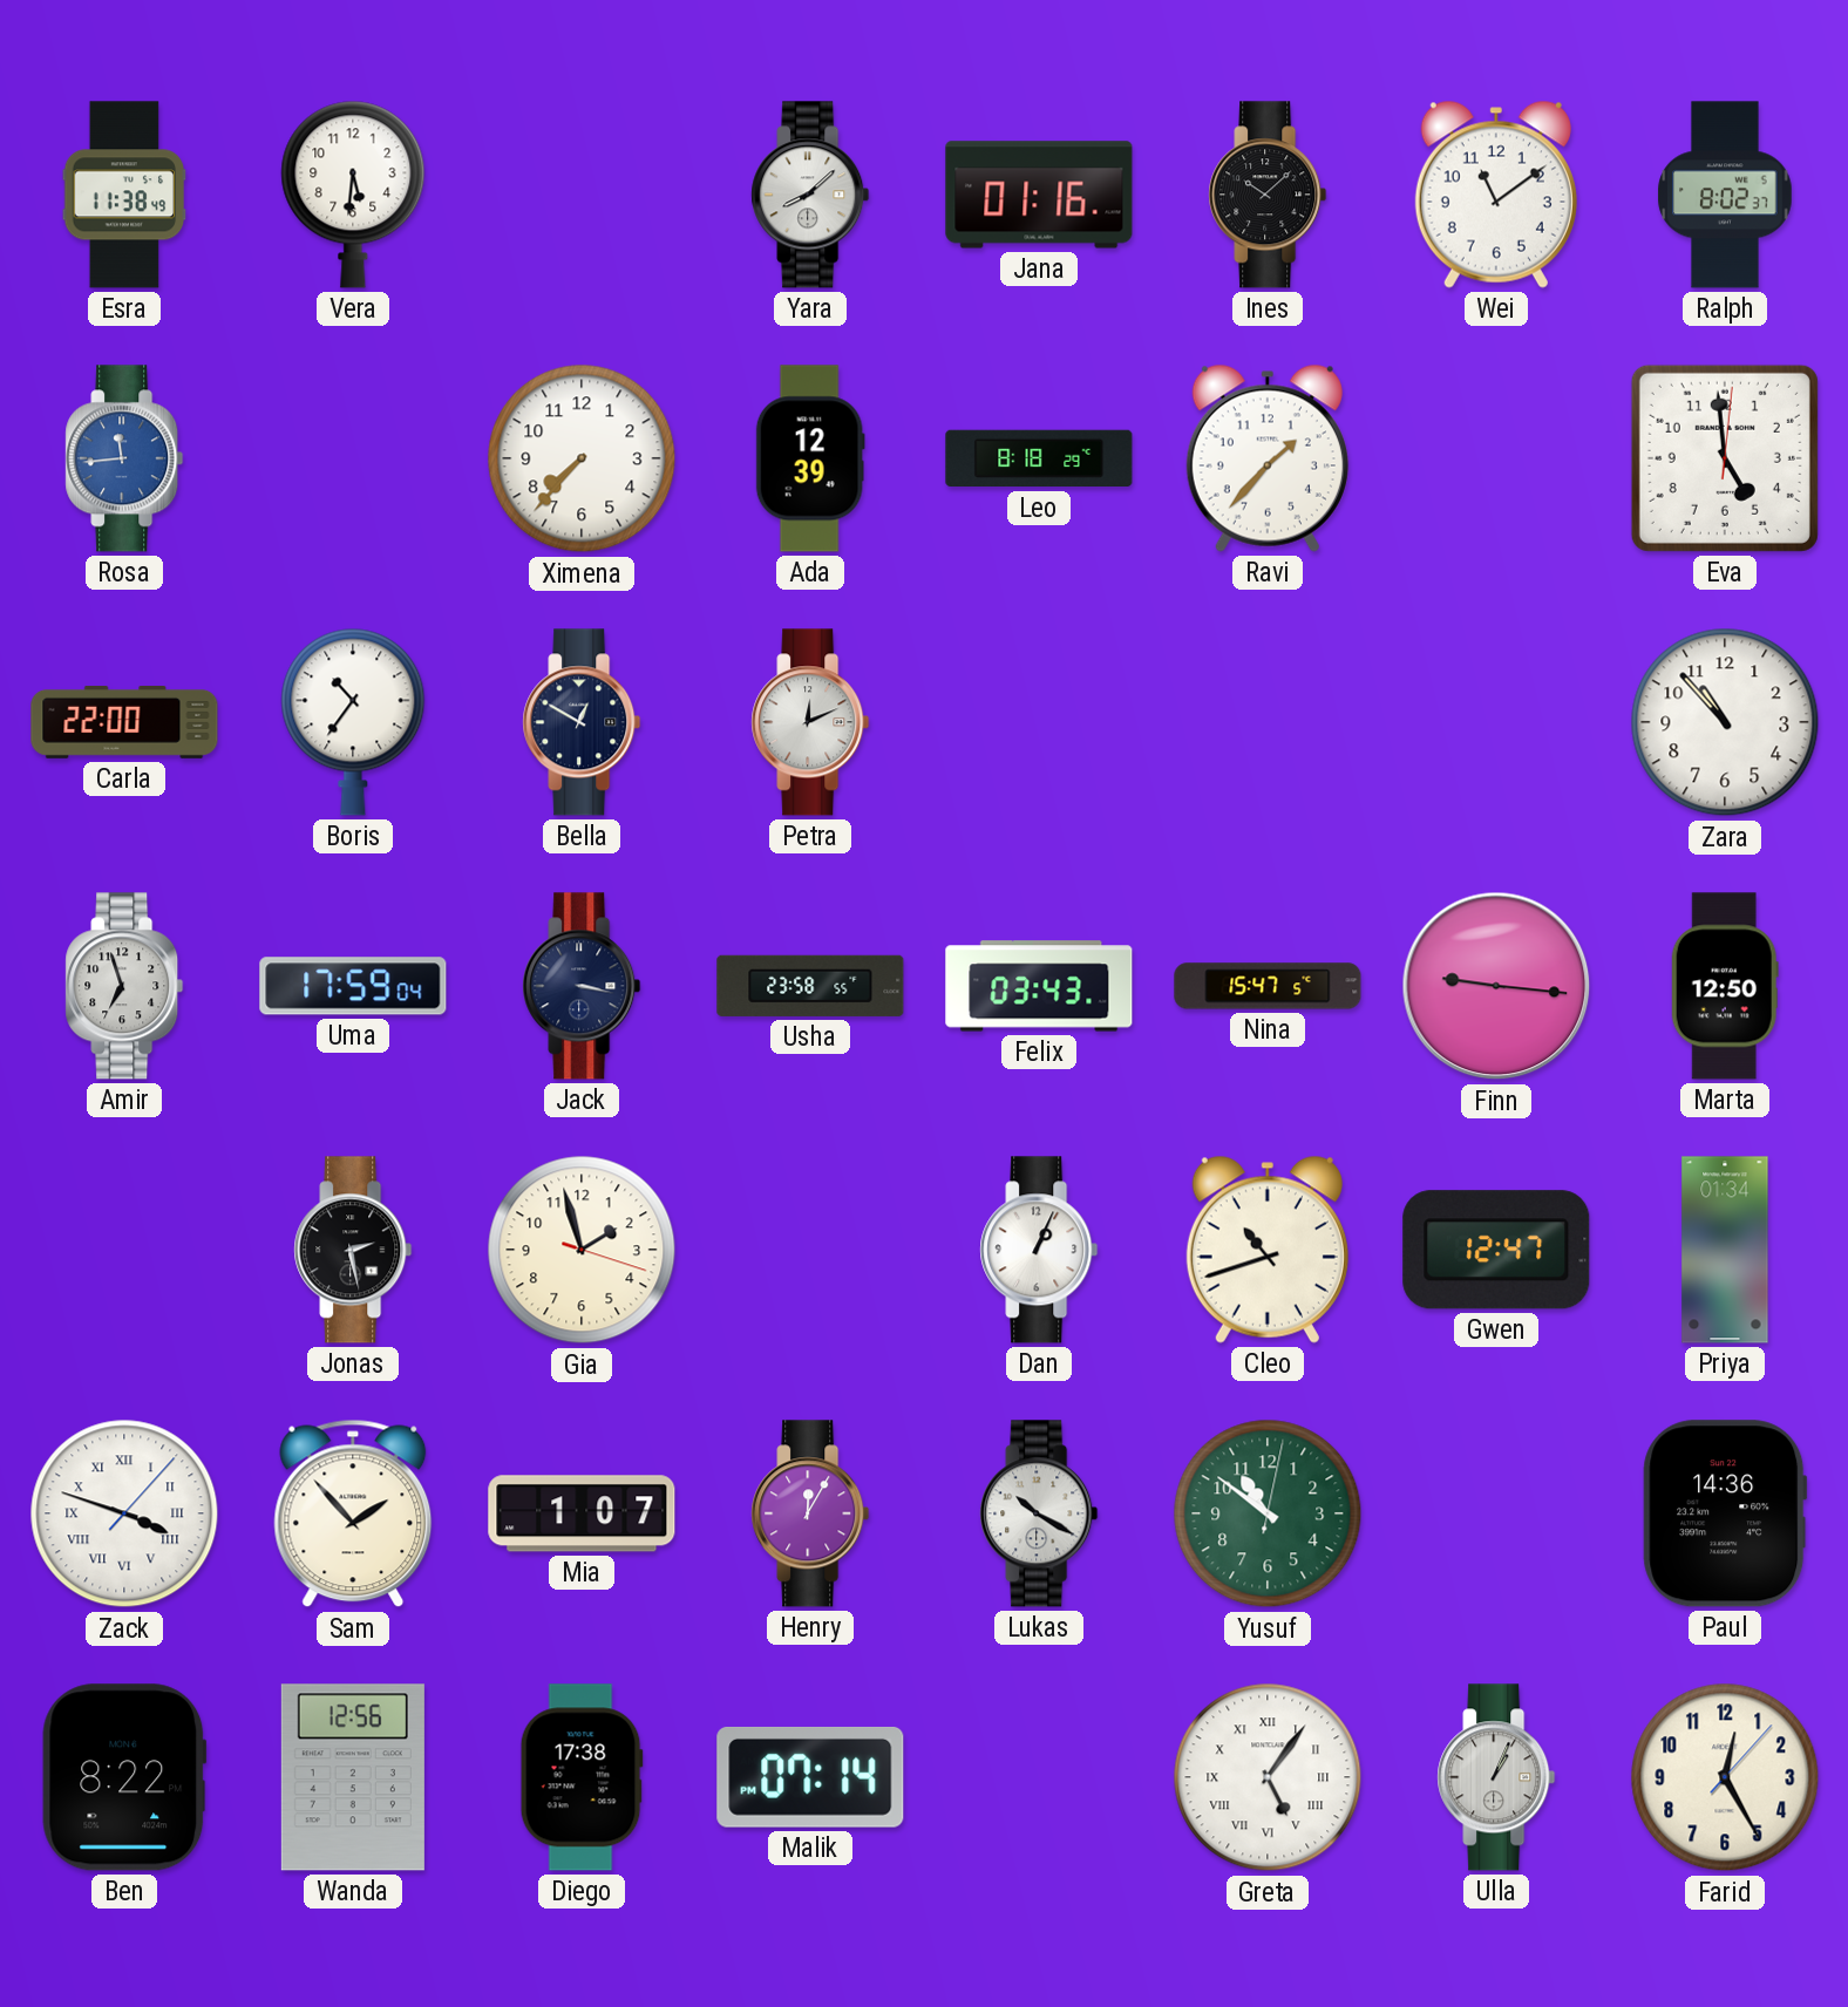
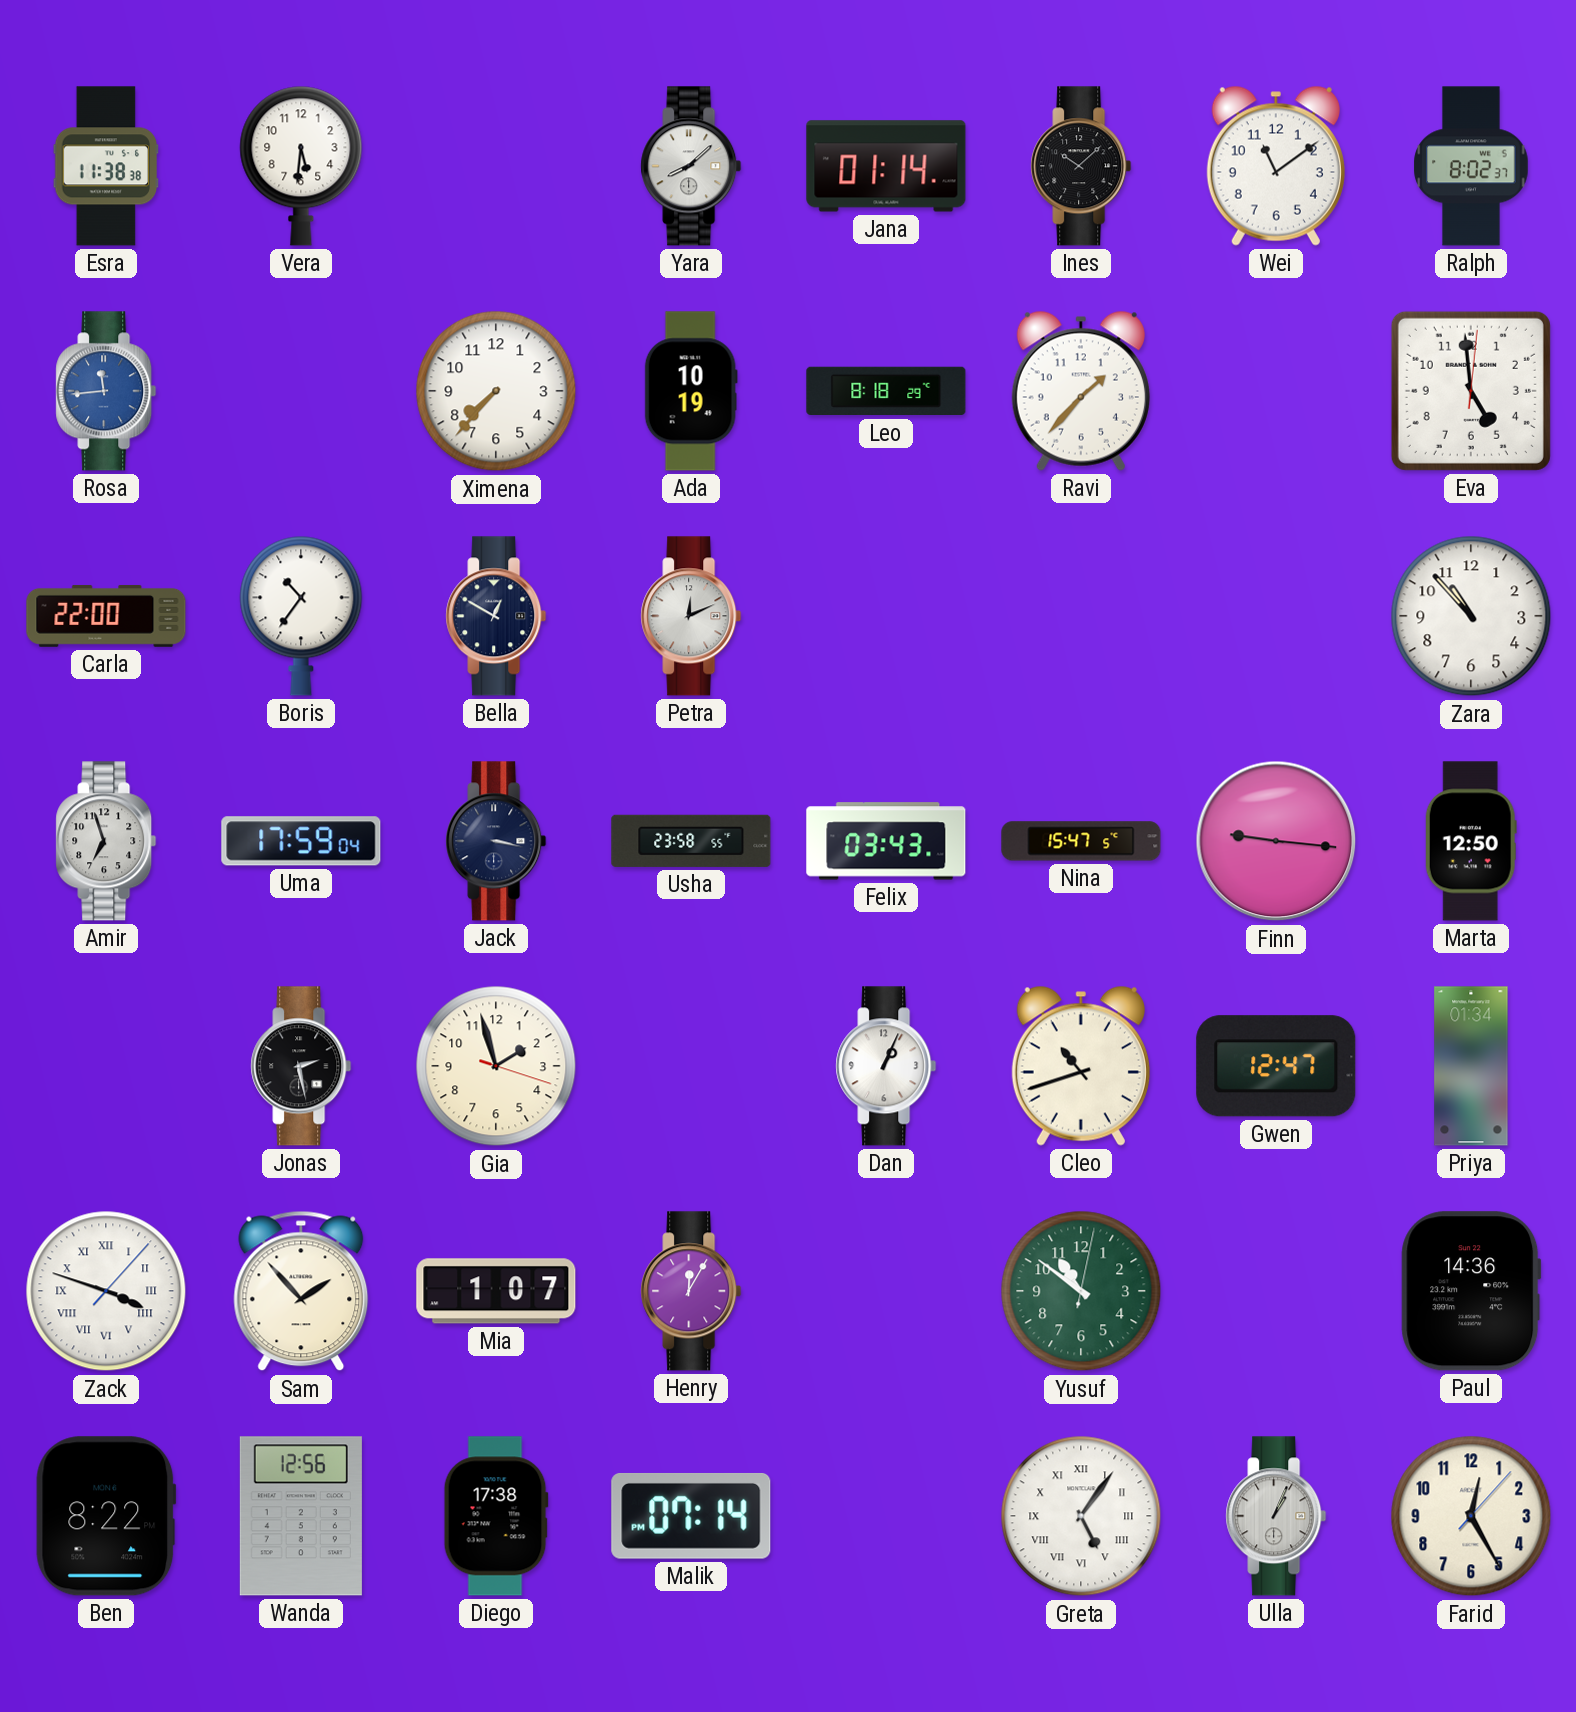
Esra: 11:38:49 -> 11:38:38
Jana: 01:16 -> 01:14
Ada: 12:39 -> 10:19
Lukas: 10:20 -> none
